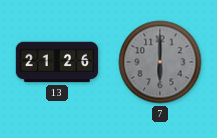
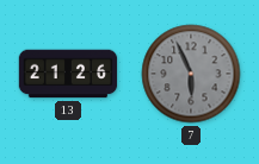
7: 6:00 -> 5:56
